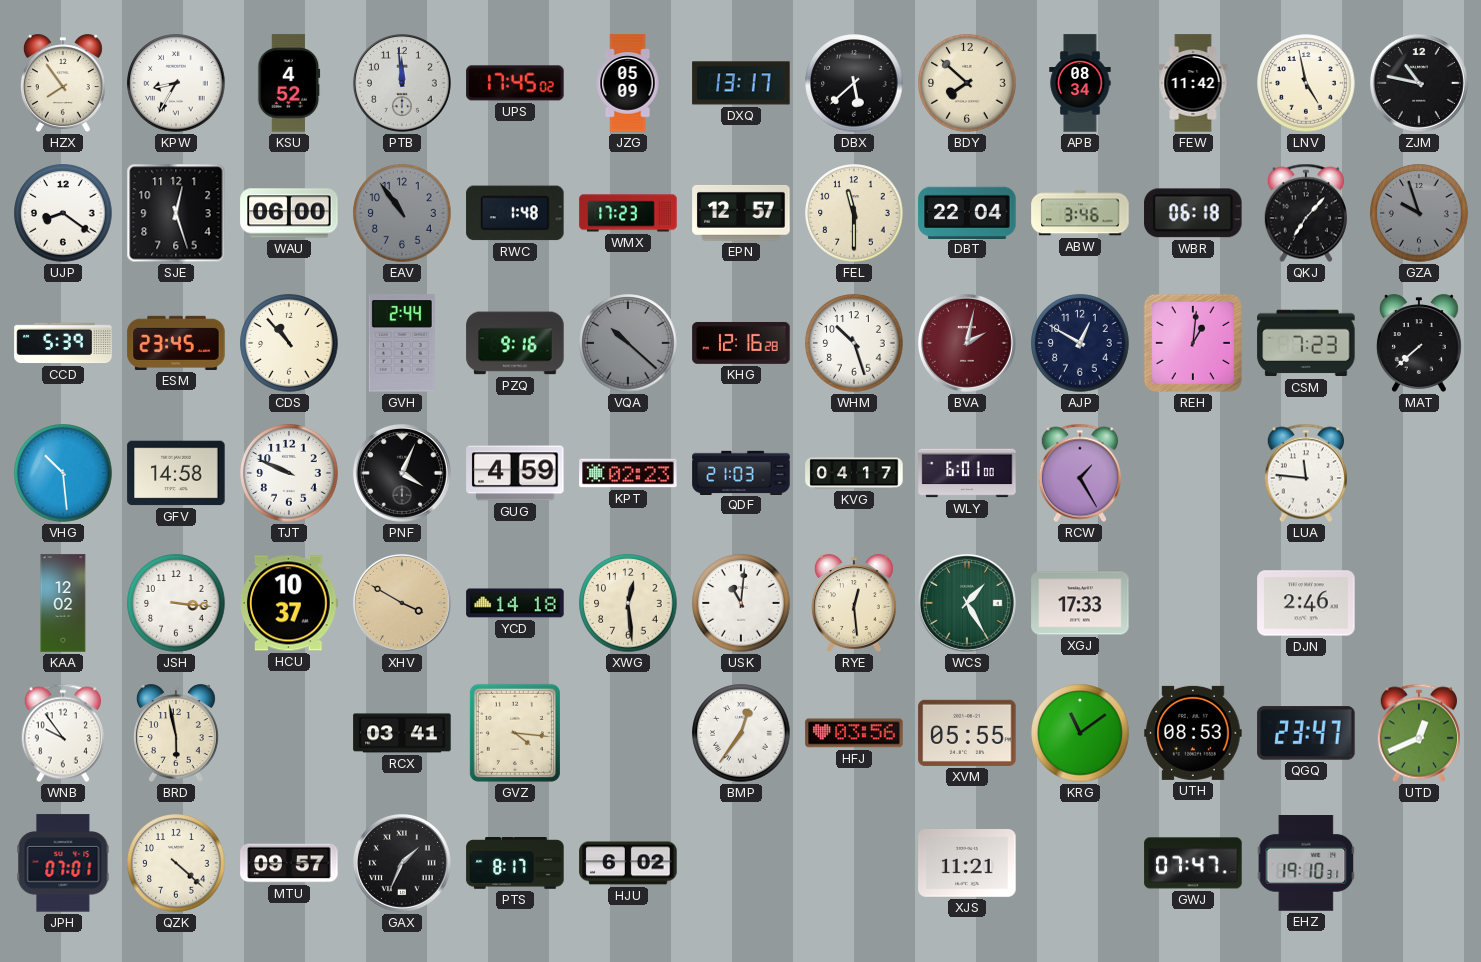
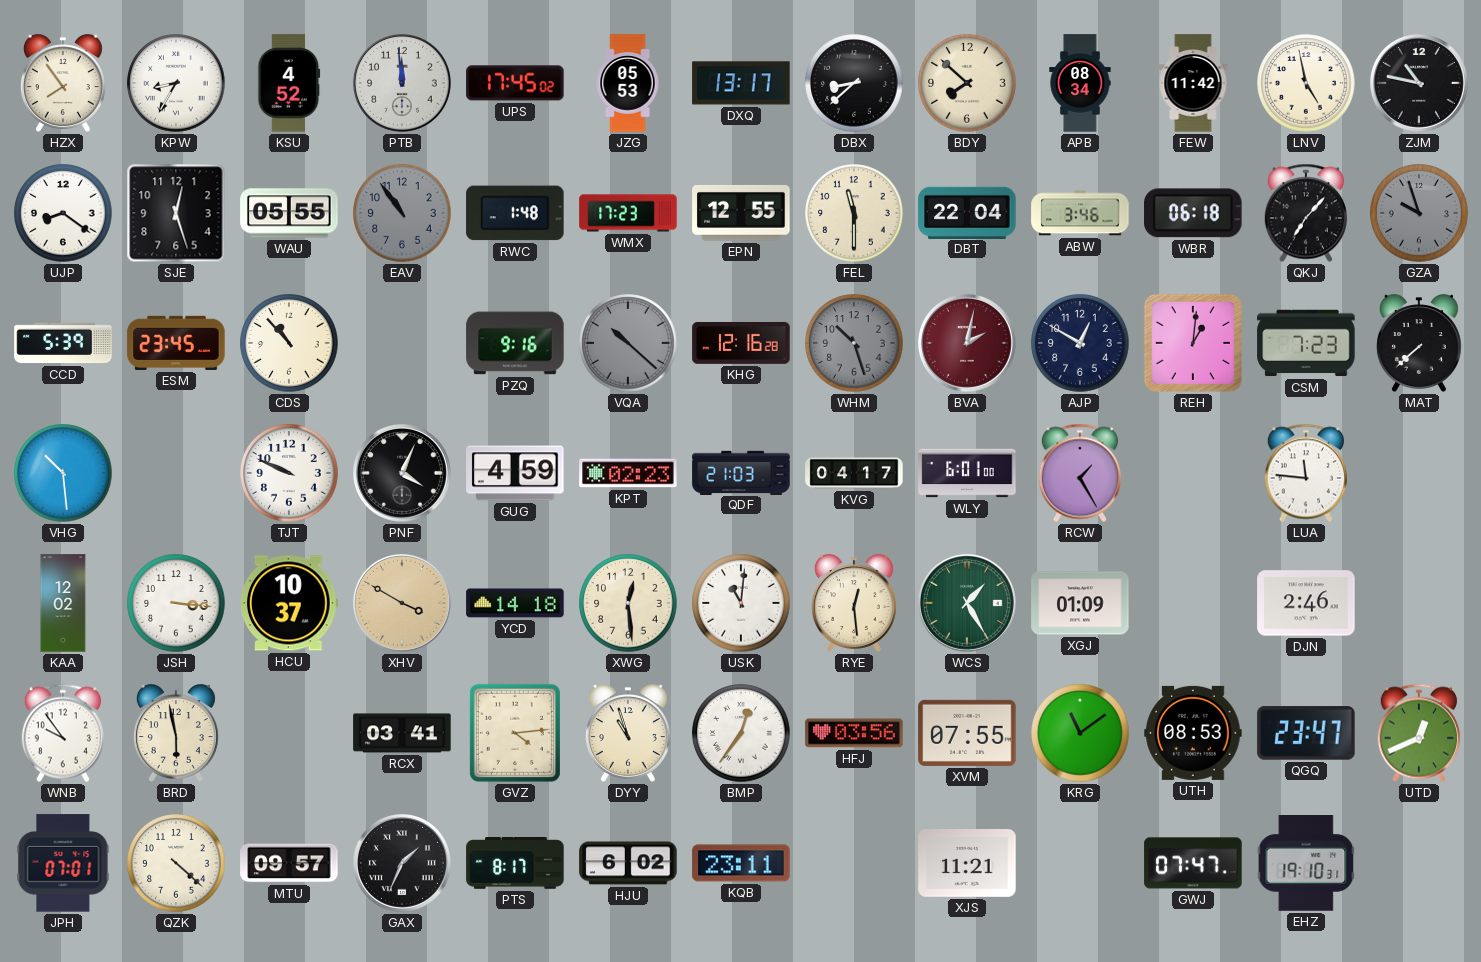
JZG: 05:09 -> 05:53
DBX: 5:38 -> 8:38
WAU: 06:00 -> 05:55
EPN: 12:57 -> 12:55
GVH: 2:44 -> none
WHM dial: white -> grey
GFV: 14:58 -> none
XGJ: 17:33 -> 01:09
GVZ: 4:16 -> 4:14
DYY: none -> 10:57
XVM: 05:55 -> 07:55
KQB: none -> 23:11
